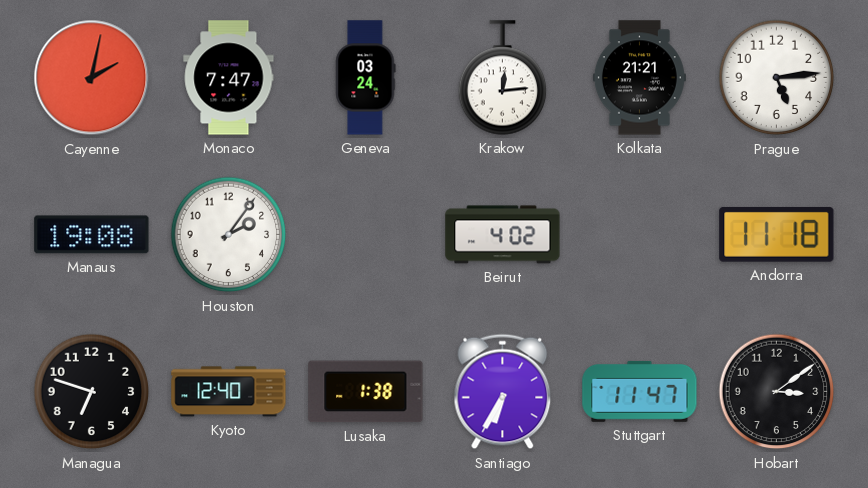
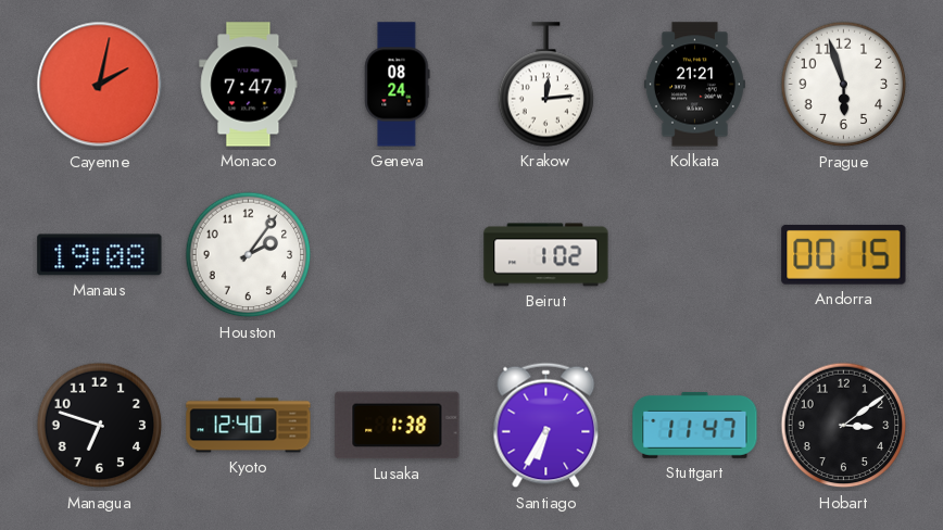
Geneva: 03:24 -> 08:24
Prague: 5:14 -> 5:57
Beirut: 4:02 -> 1:02
Andorra: 11:18 -> 00:15
